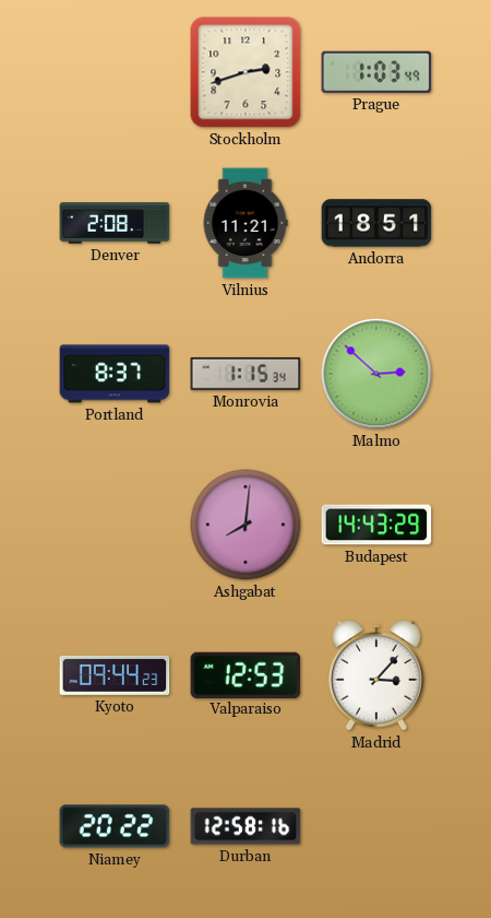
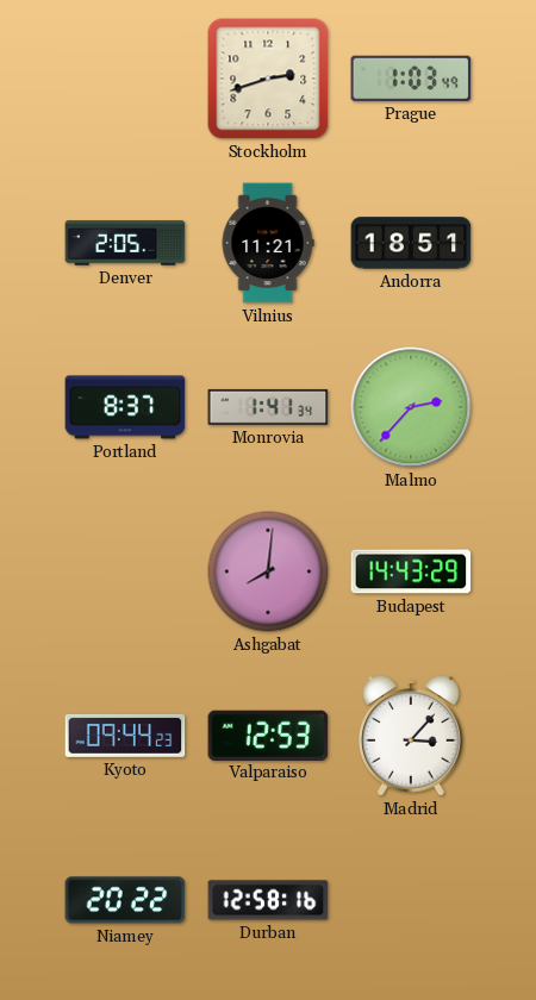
Denver: 2:08 -> 2:05
Monrovia: 1:15 -> 1:41
Malmo: 2:52 -> 2:37
